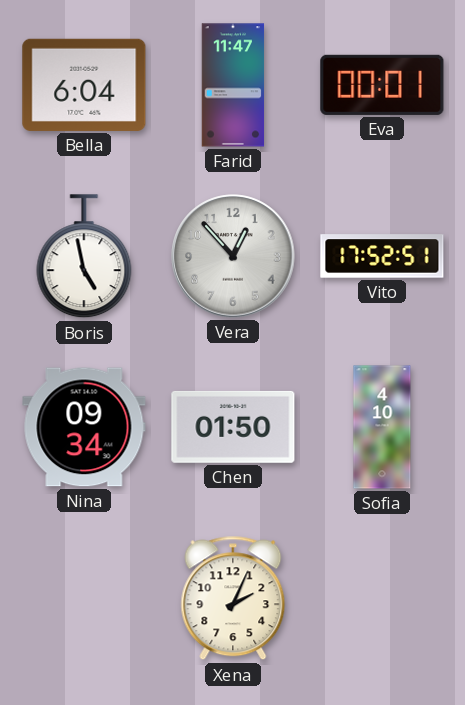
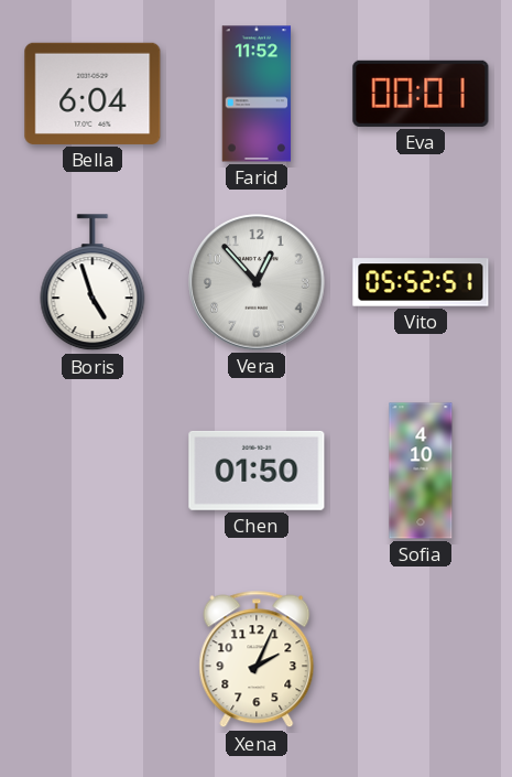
Farid: 11:47 -> 11:52
Boris: 4:58 -> 4:57
Vito: 17:52 -> 05:52
Nina: 09:34 -> none
